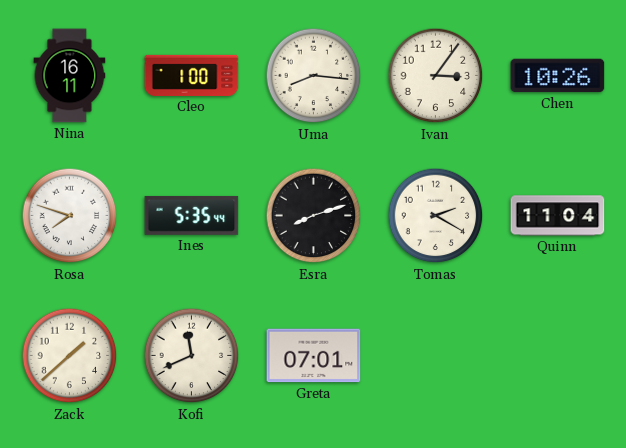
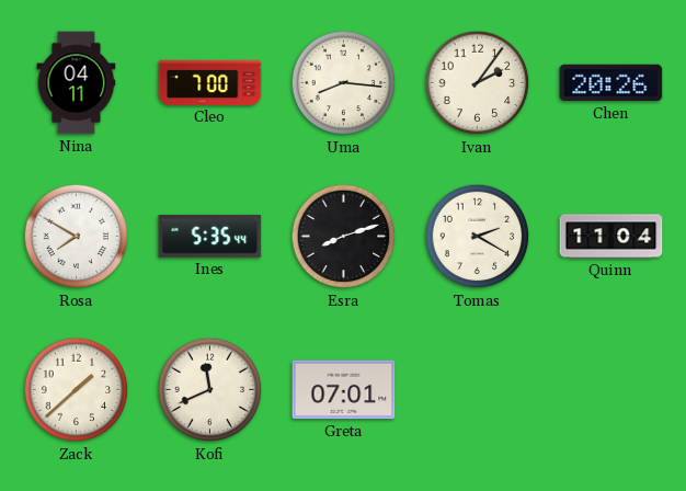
Nina: 16:11 -> 04:11
Cleo: 1:00 -> 7:00
Ivan: 3:06 -> 2:06
Chen: 10:26 -> 20:26
Rosa: 7:48 -> 7:50
